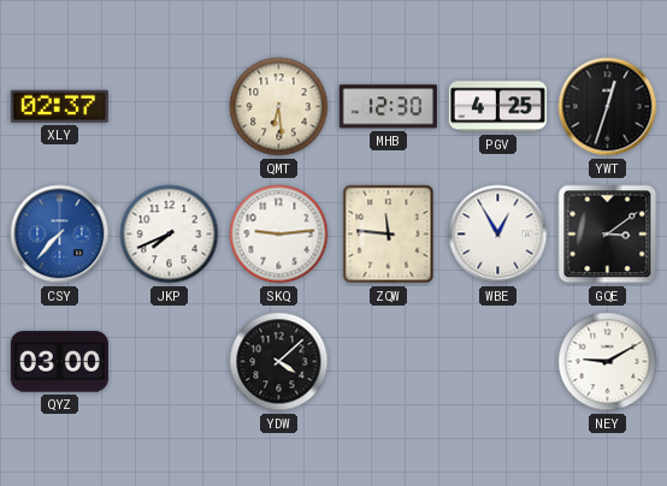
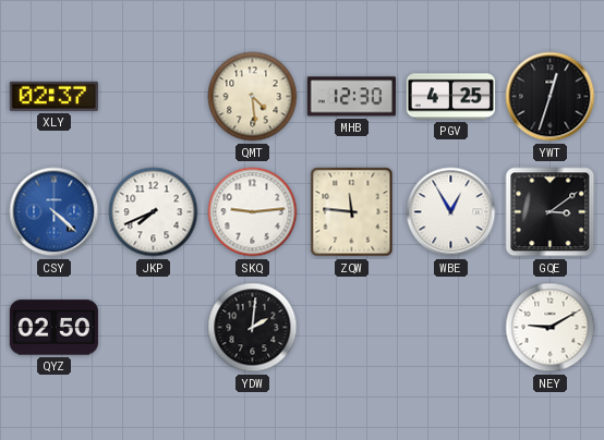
QMT: 6:29 -> 4:29
CSY: 7:37 -> 4:22
QYZ: 03:00 -> 02:50
YDW: 4:08 -> 2:01
